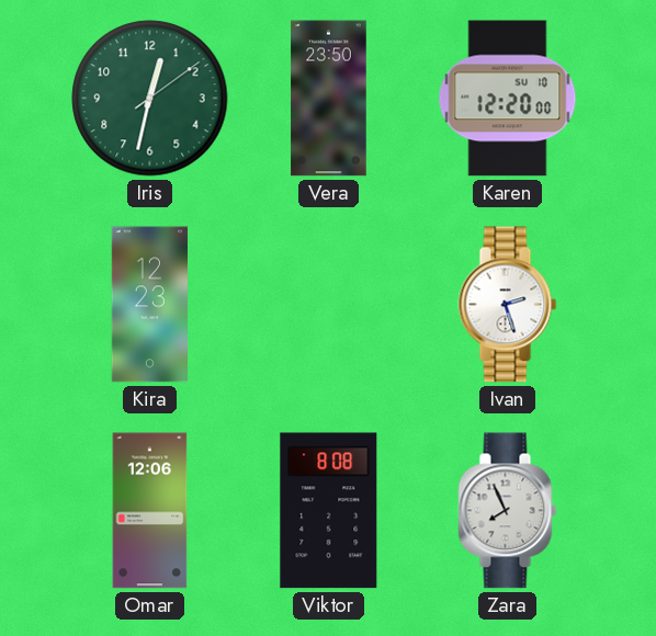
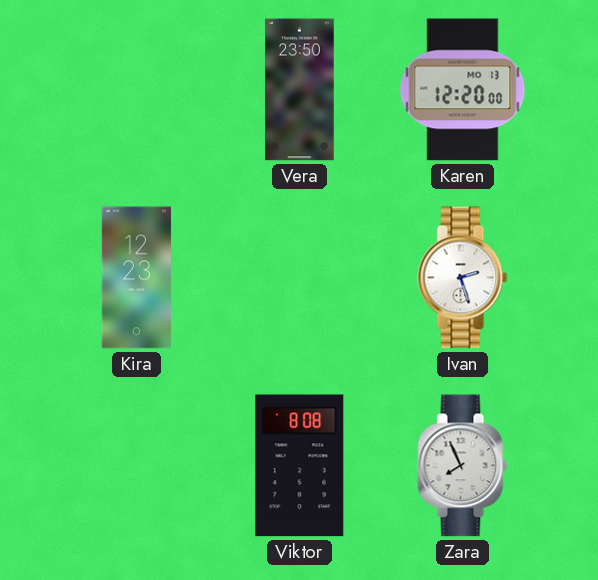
Iris: 12:32 -> none
Karen date: SU 10 -> MO 13
Omar: 12:06 -> none
